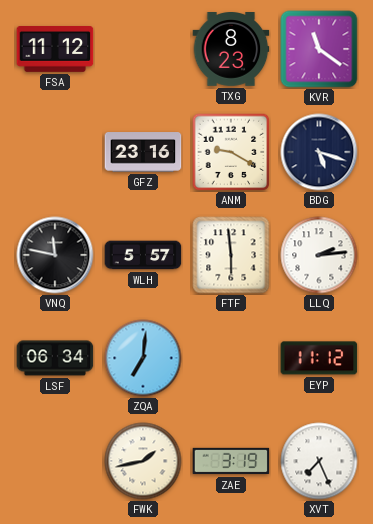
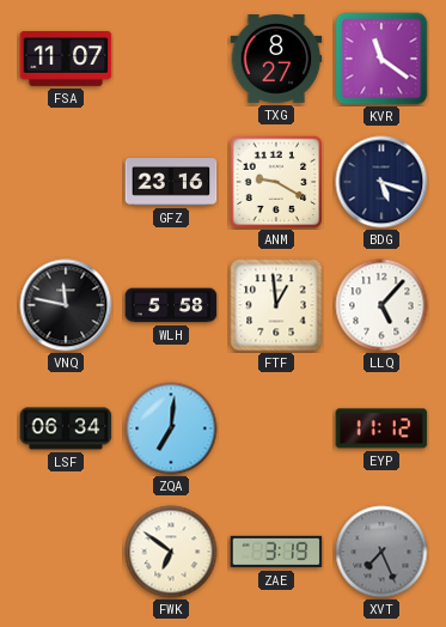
FSA: 11:12 -> 11:07
TXG: 8:23 -> 8:27
WLH: 5:57 -> 5:58
FTF: 5:59 -> 12:59
LLQ: 2:14 -> 5:07
FWK: 1:43 -> 6:51
XVT dial: white -> grey
